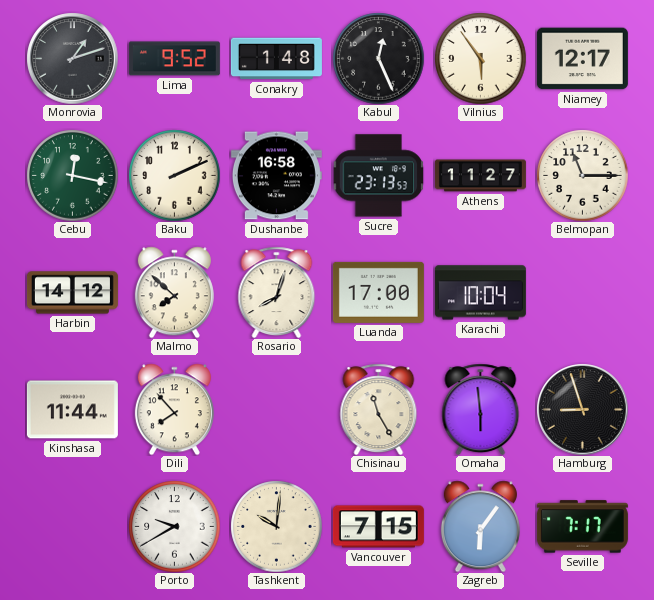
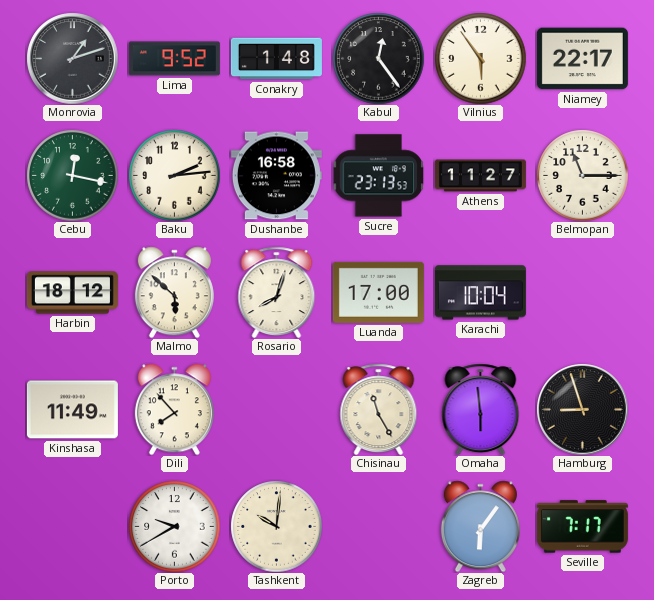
Kabul: 12:26 -> 12:24
Niamey: 12:17 -> 22:17
Baku: 2:11 -> 2:14
Harbin: 14:12 -> 18:12
Malmo: 7:52 -> 5:52
Kinshasa: 11:44 -> 11:49
Vancouver: 7:15 -> none
